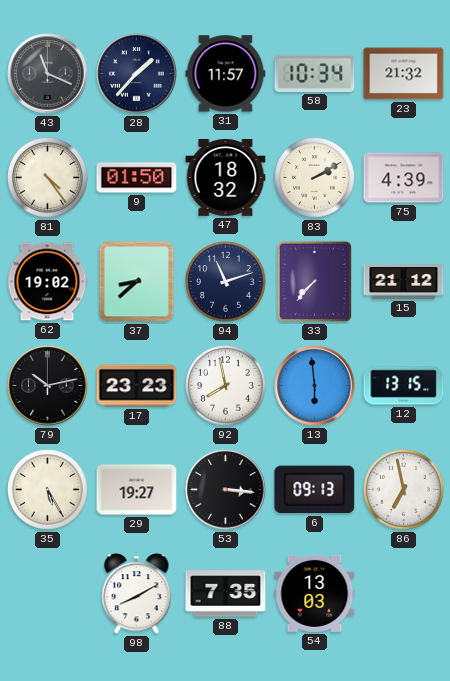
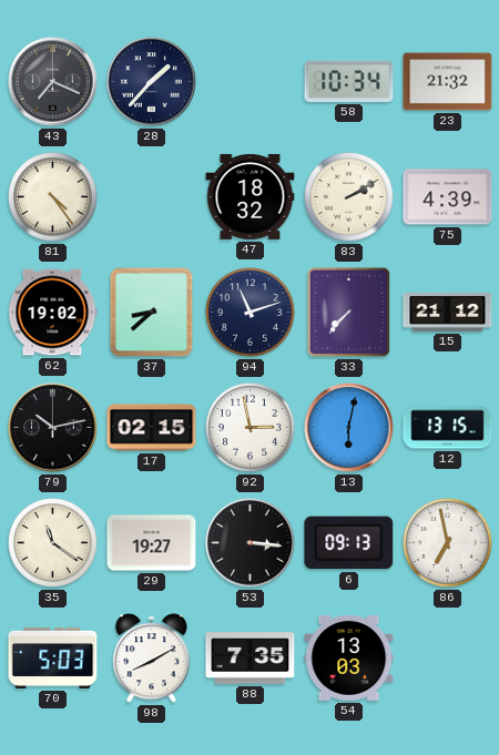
43: 11:19 -> 7:19
31: 11:57 -> none
9: 01:50 -> none
17: 23:23 -> 02:15
92: 7:58 -> 2:58
13: 5:59 -> 6:02
35: 5:25 -> 11:21
70: none -> 5:03
